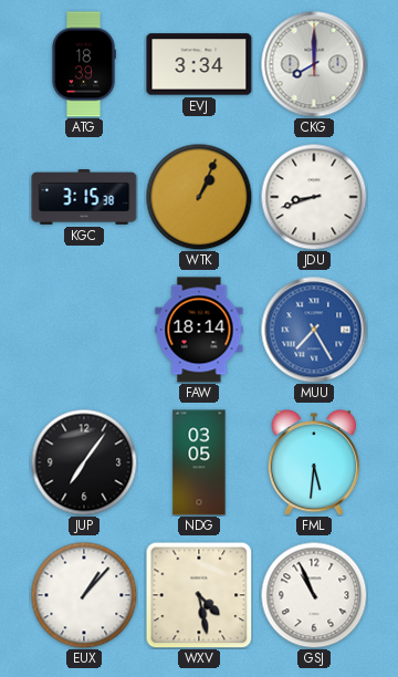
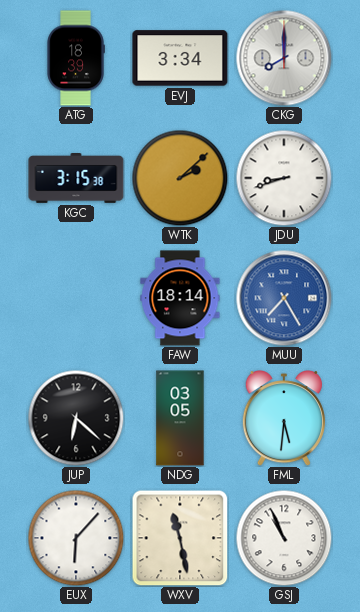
WTK: 1:04 -> 2:08
JUP: 7:06 -> 6:22
EUX: 1:07 -> 6:07
WXV: 4:28 -> 11:28
